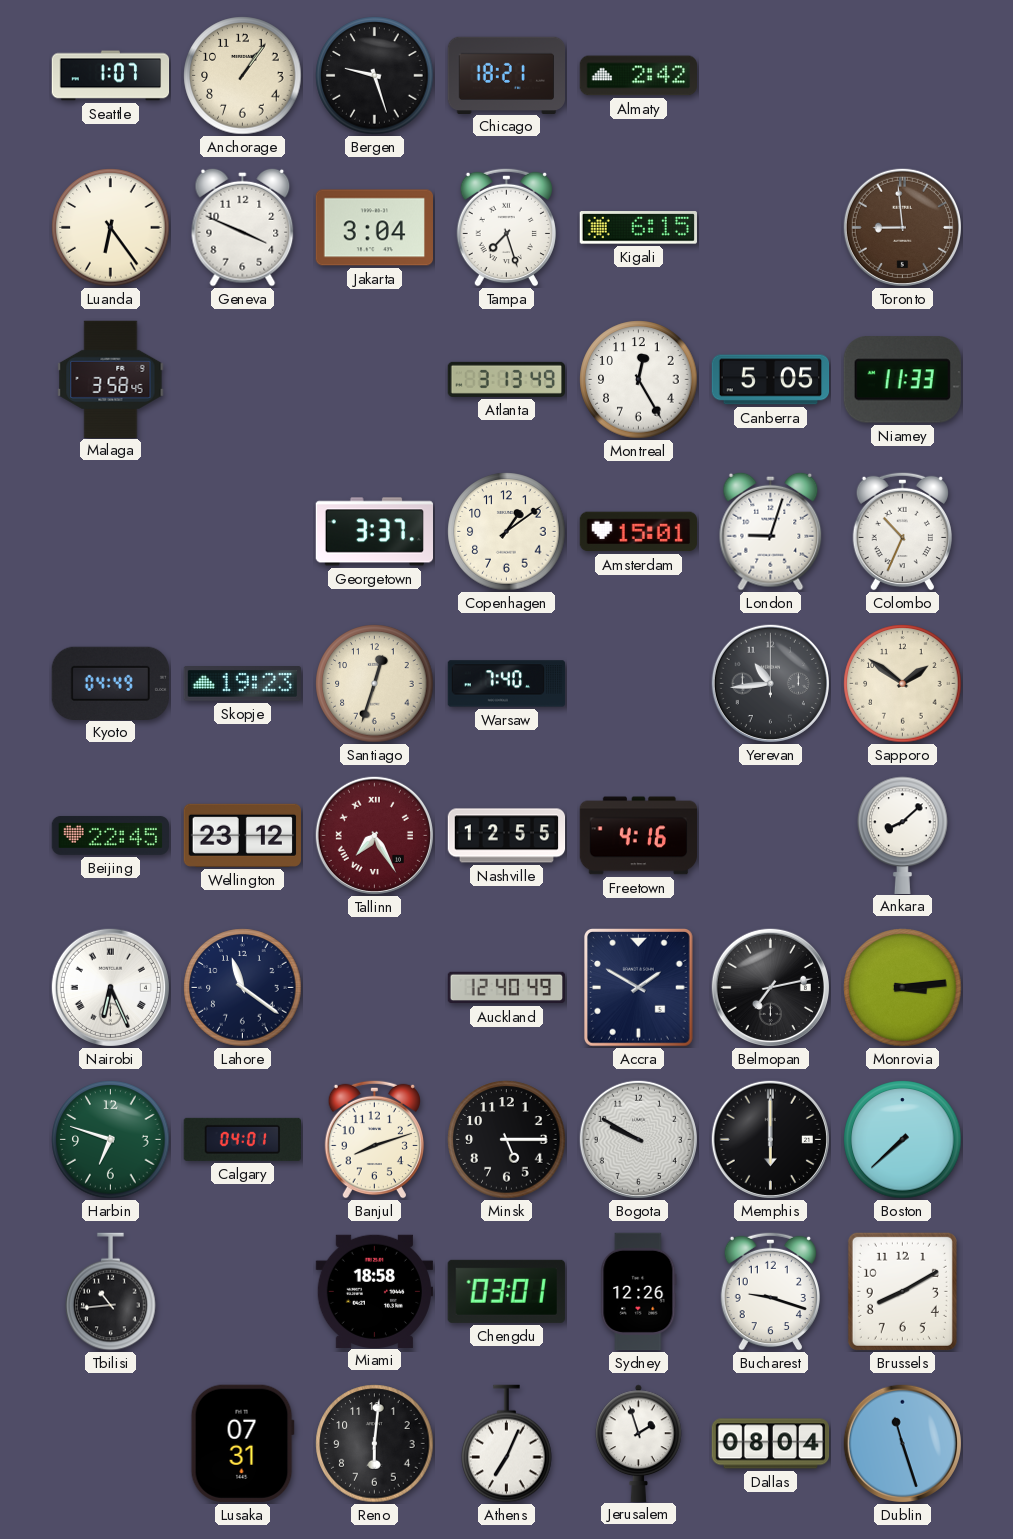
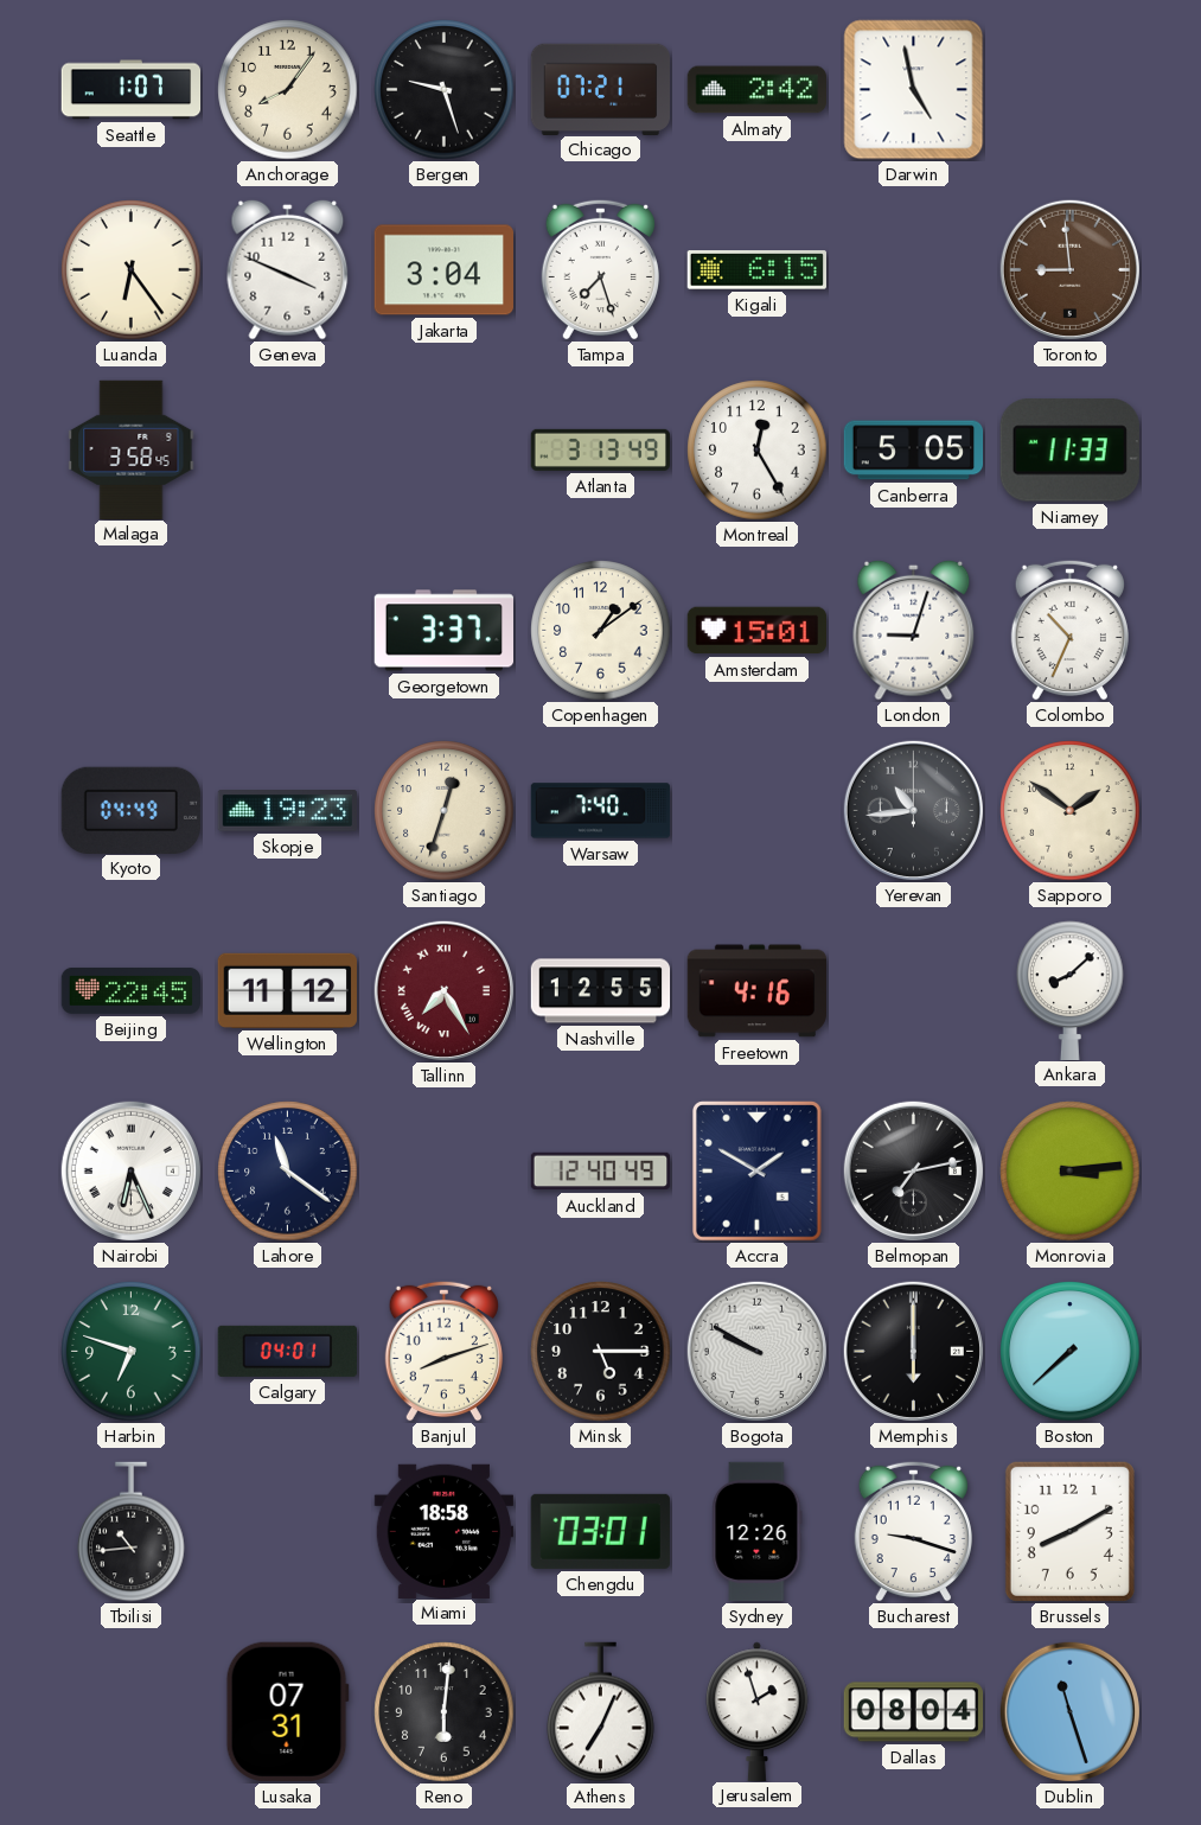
Anchorage: 1:06 -> 8:06
Chicago: 18:21 -> 07:21
Darwin: none -> 4:58
Wellington: 23:12 -> 11:12
